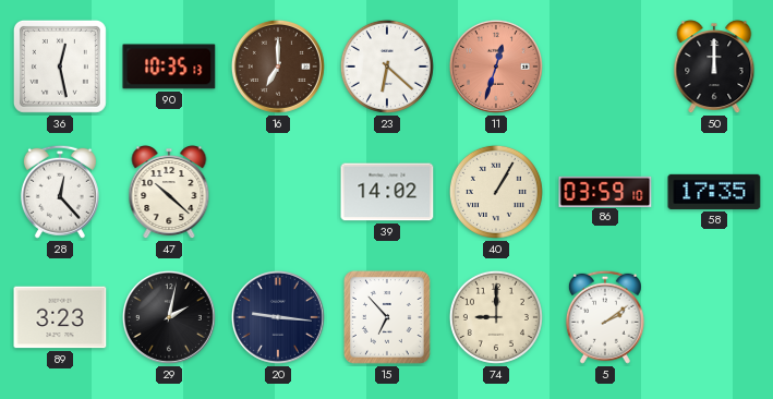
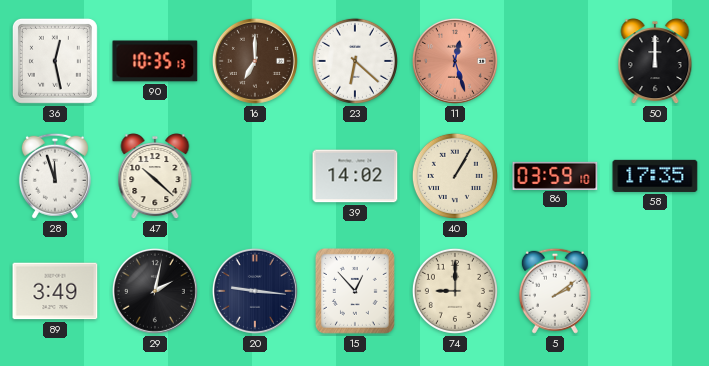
11: 12:33 -> 12:27
28: 12:23 -> 11:57
89: 3:23 -> 3:49
15: 6:53 -> 12:53
